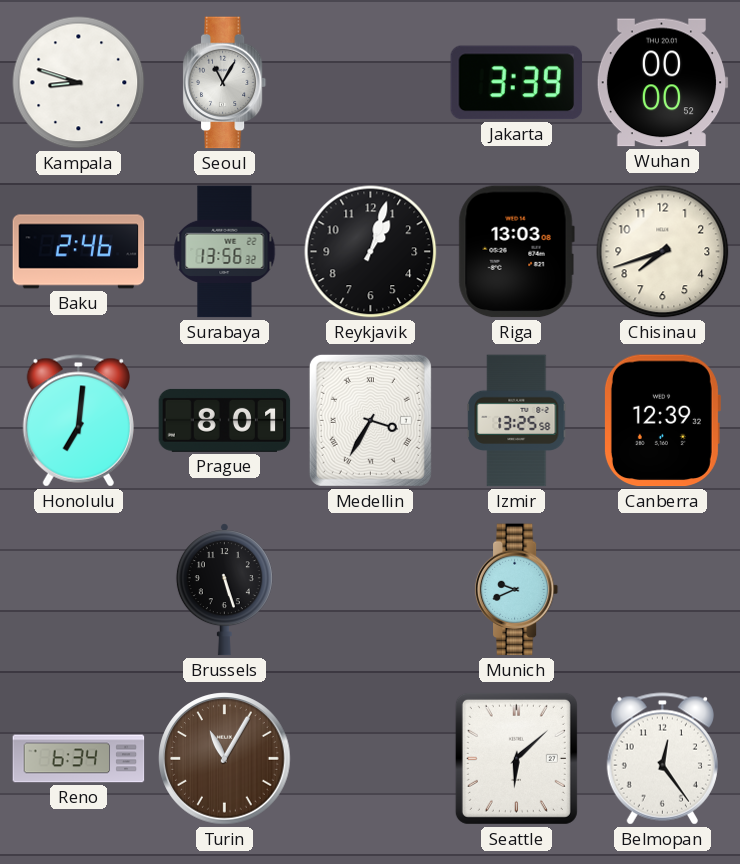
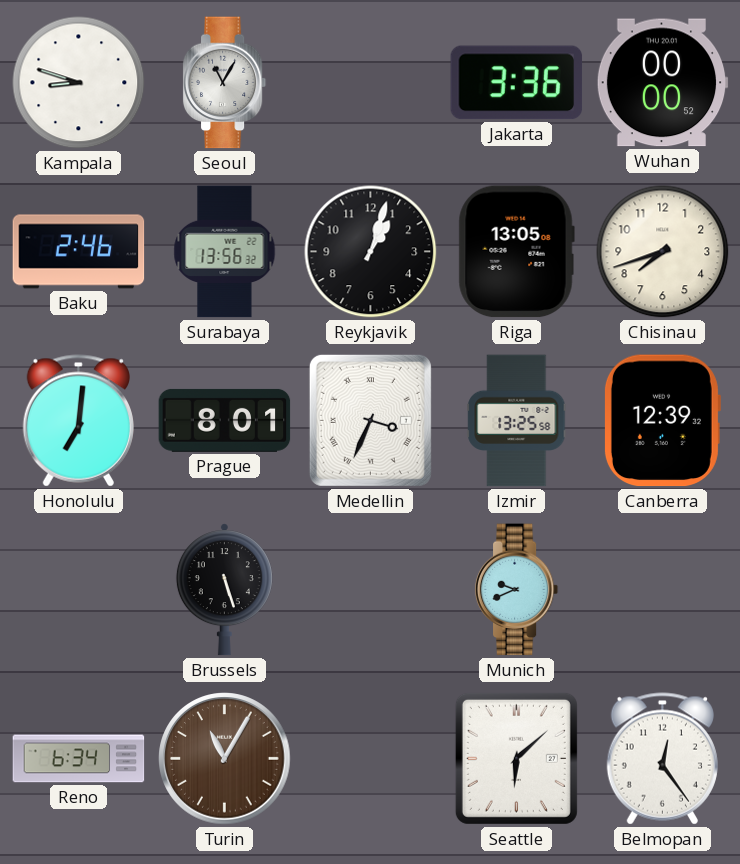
Jakarta: 3:39 -> 3:36
Riga: 13:03 -> 13:05
Medellin: 3:35 -> 3:34
